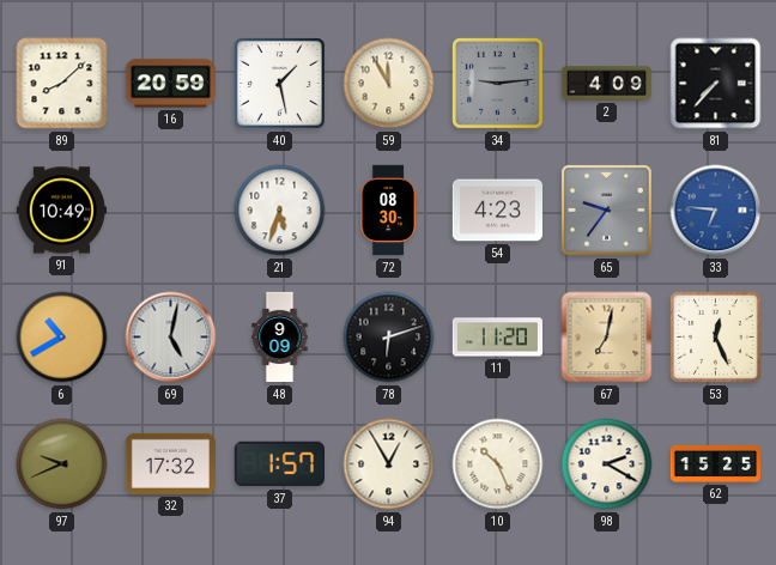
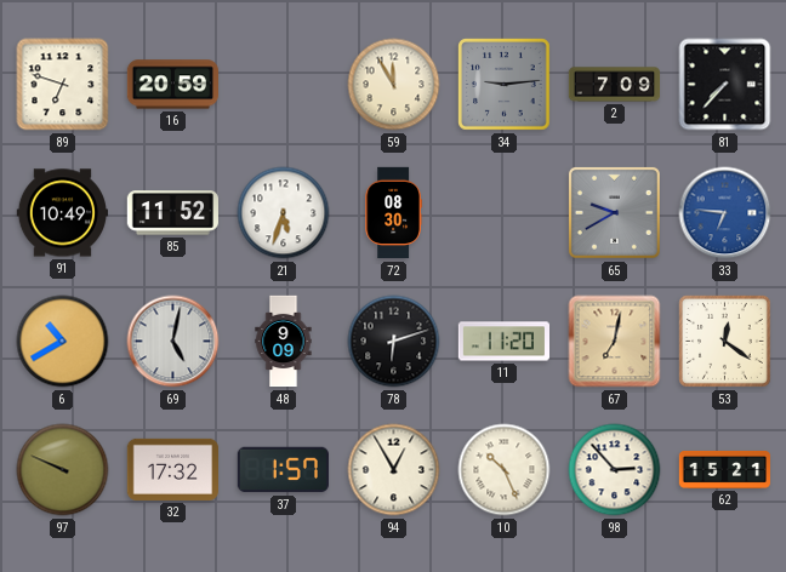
89: 8:08 -> 6:48
40: 1:28 -> none
2: 4:09 -> 7:09
85: none -> 11:52
54: 4:23 -> none
65: 9:36 -> 9:40
53: 12:26 -> 12:21
97: 9:41 -> 9:49
98: 2:20 -> 2:53
62: 15:25 -> 15:21
